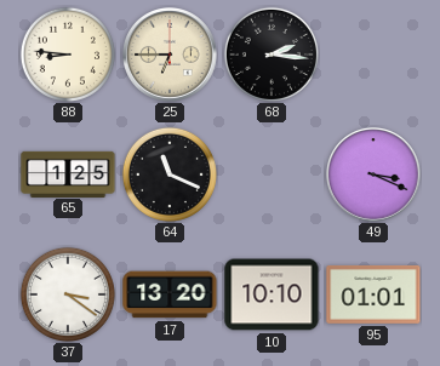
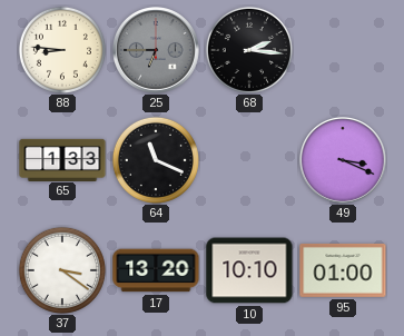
25 dial: cream -> grey
65: 1:25 -> 1:33
95: 01:01 -> 01:00
